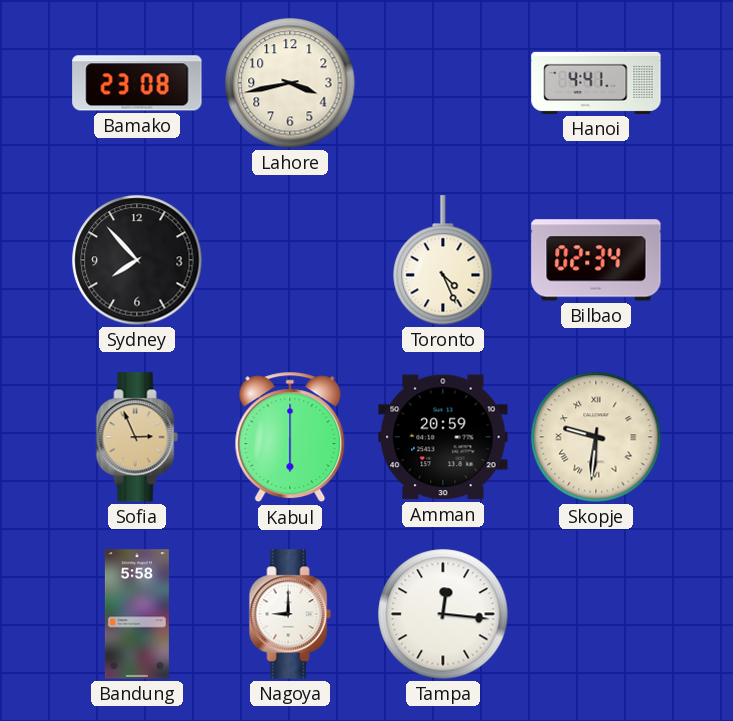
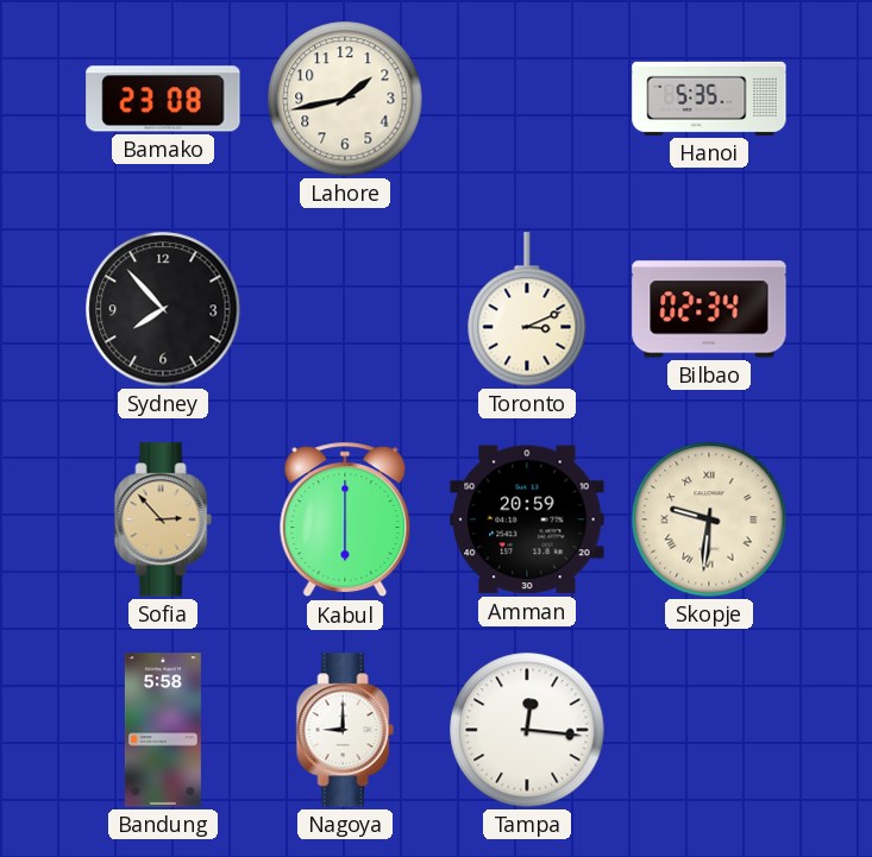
Lahore: 3:43 -> 1:43
Hanoi: 4:41 -> 5:35
Toronto: 4:26 -> 3:11
Sofia: 2:56 -> 2:53
